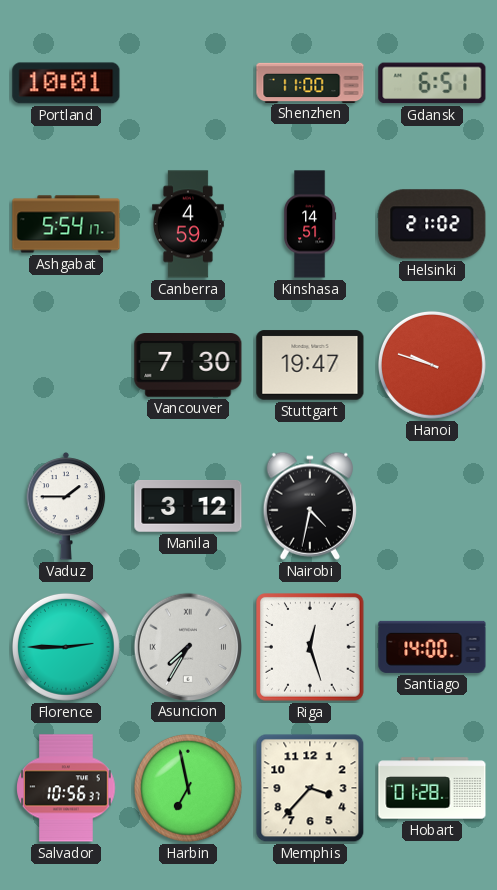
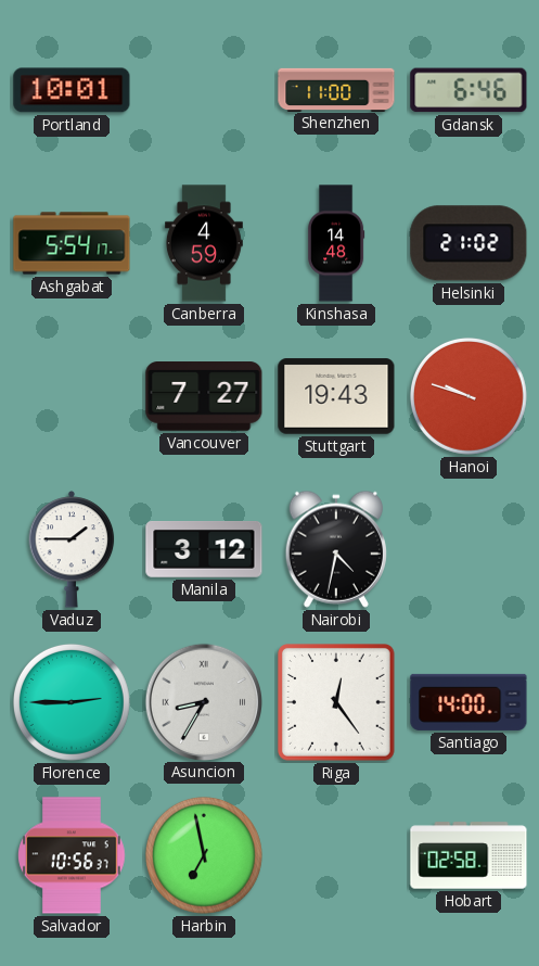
Gdansk: 6:51 -> 6:46
Kinshasa: 14:51 -> 14:48
Vancouver: 7:30 -> 7:27
Stuttgart: 19:47 -> 19:43
Asuncion: 7:35 -> 8:35
Riga: 12:27 -> 12:24
Memphis: 3:37 -> none
Hobart: 01:28 -> 02:58
